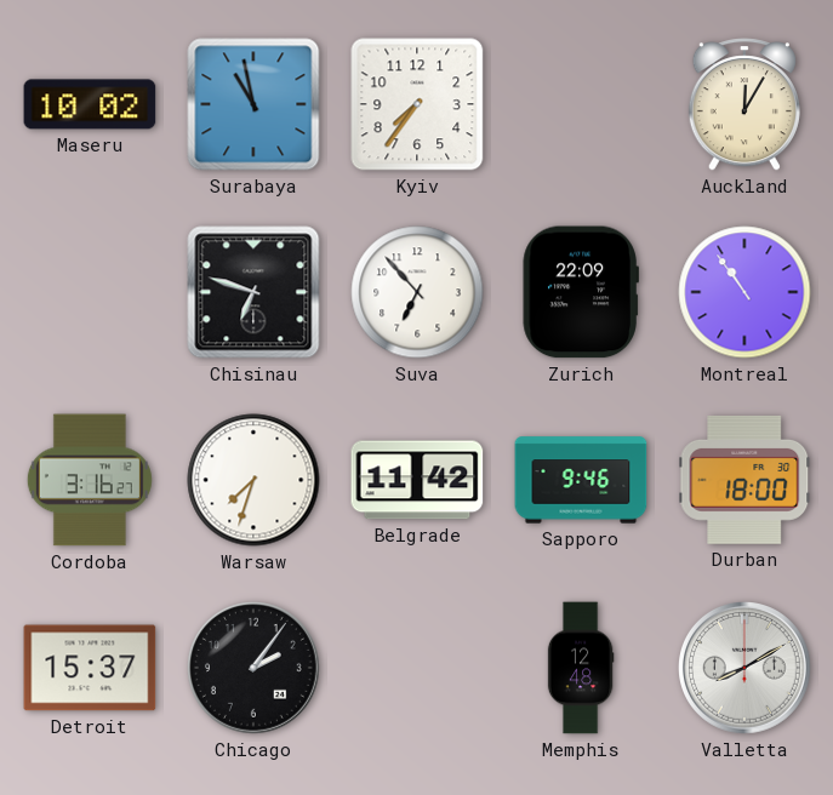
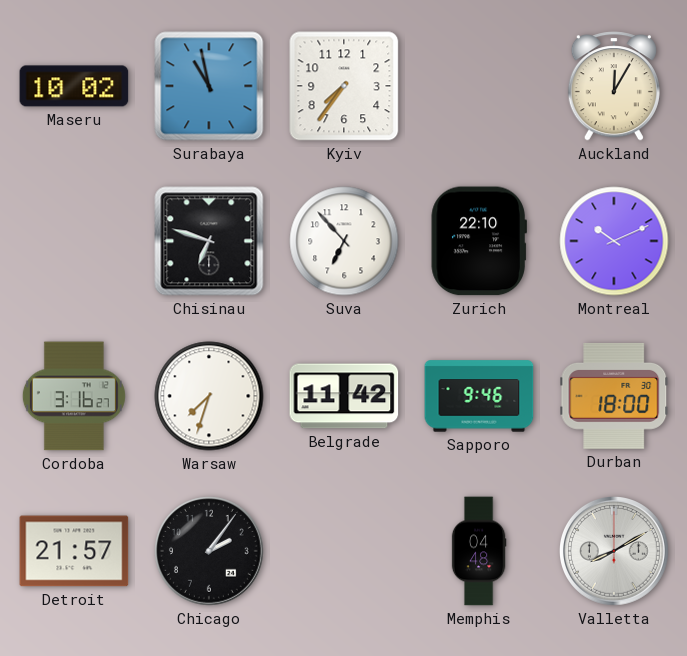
Zurich: 22:09 -> 22:10
Montreal: 10:54 -> 10:11
Detroit: 15:37 -> 21:57
Memphis: 12:48 -> 04:48
